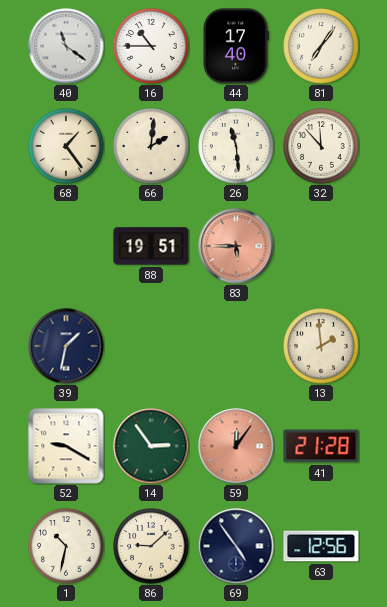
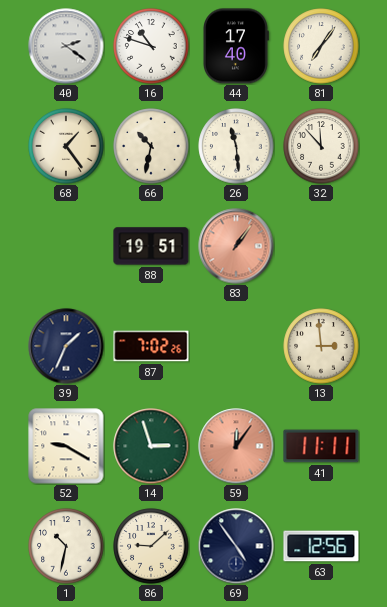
40: 11:21 -> 2:21
16: 10:45 -> 10:48
66: 2:01 -> 10:32
83: 5:45 -> 1:06
39: 1:32 -> 1:34
87: none -> 7:02
13: 1:59 -> 2:59
14: 2:54 -> 2:57
41: 21:28 -> 11:11
